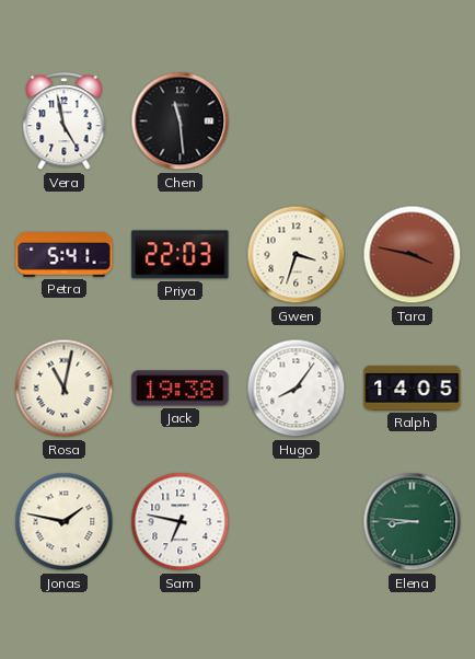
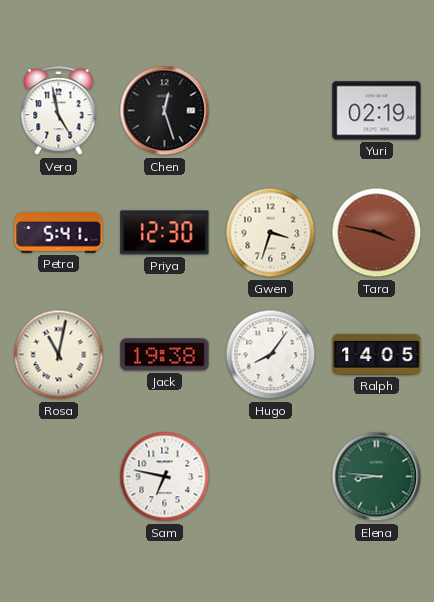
Chen: 11:29 -> 12:27
Yuri: none -> 02:19
Priya: 22:03 -> 12:30
Jonas: 1:47 -> none
